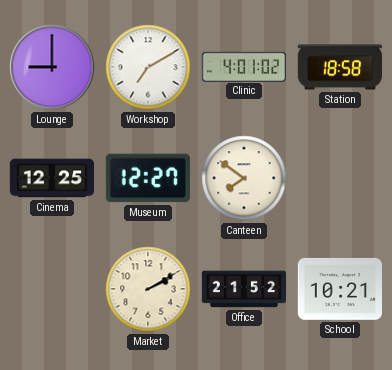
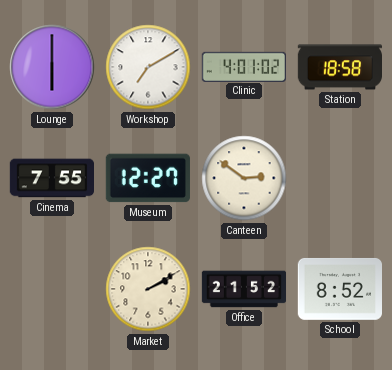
Lounge: 9:00 -> 6:00
Cinema: 12:25 -> 7:55
Canteen: 7:51 -> 2:51
School: 10:21 -> 8:52
